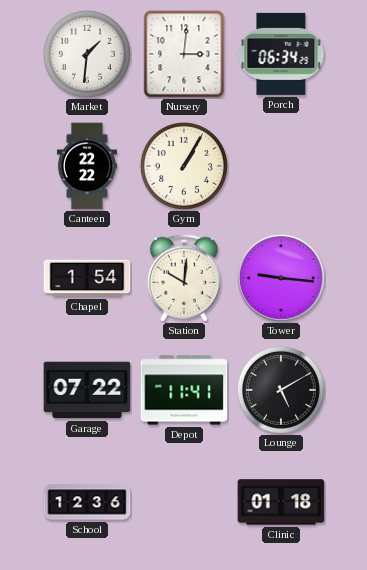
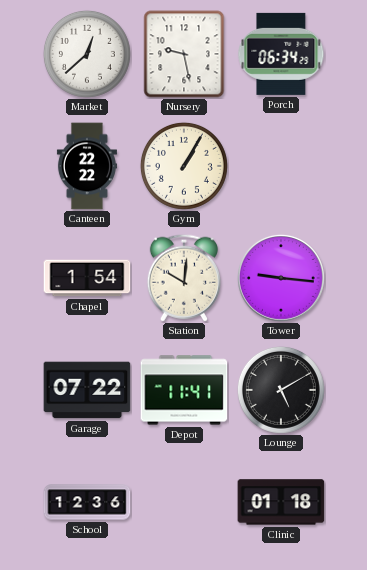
Market: 1:31 -> 12:38
Nursery: 3:01 -> 9:28
